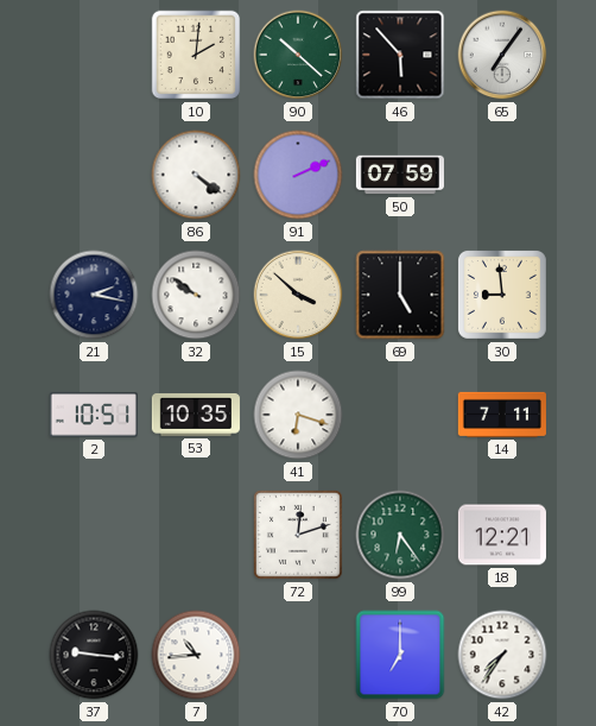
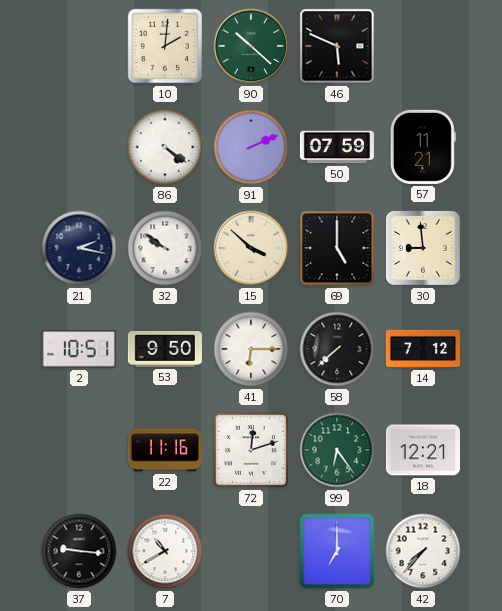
46: 5:53 -> 5:49
65: 7:06 -> none
57: none -> 11:21
53: 10:35 -> 9:50
41: 6:18 -> 6:15
58: none -> 7:38
14: 7:11 -> 7:12
22: none -> 11:16
7: 10:44 -> 10:40
42: 7:36 -> 7:37
